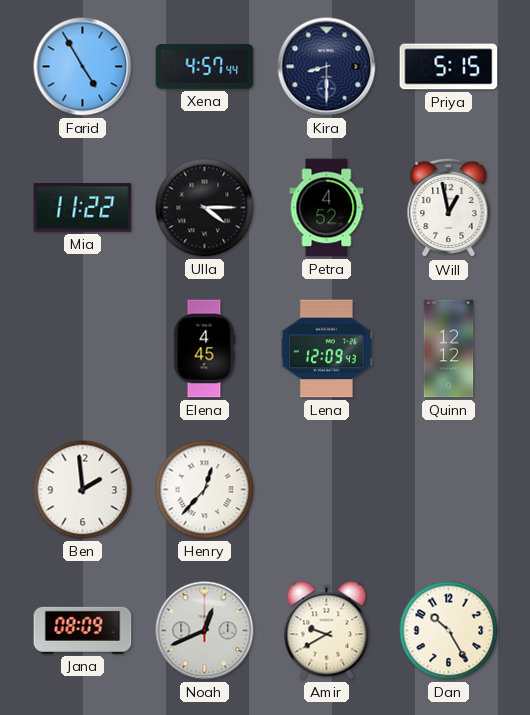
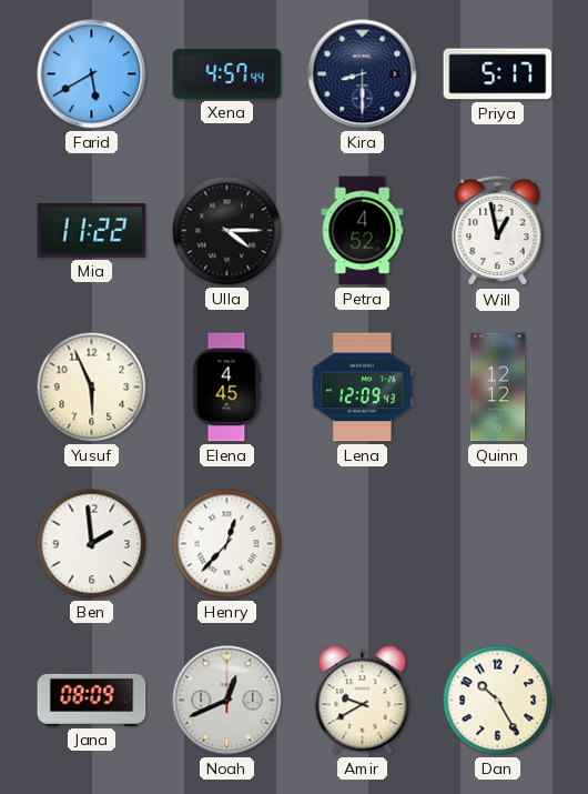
Farid: 4:55 -> 5:40
Priya: 5:15 -> 5:17
Yusuf: none -> 5:56
